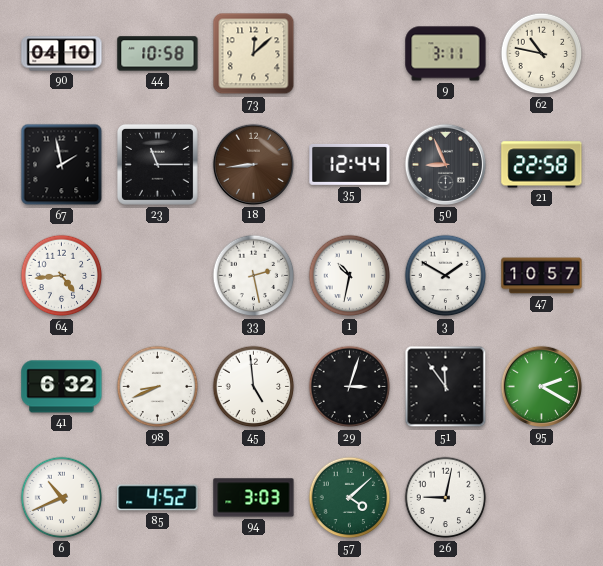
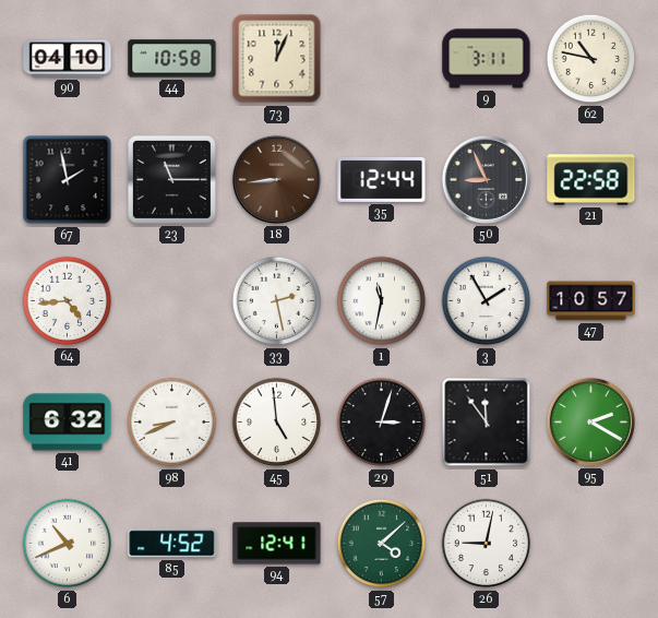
73: 12:08 -> 12:04
1: 10:32 -> 11:32
3: 1:50 -> 1:55
94: 3:03 -> 12:41
